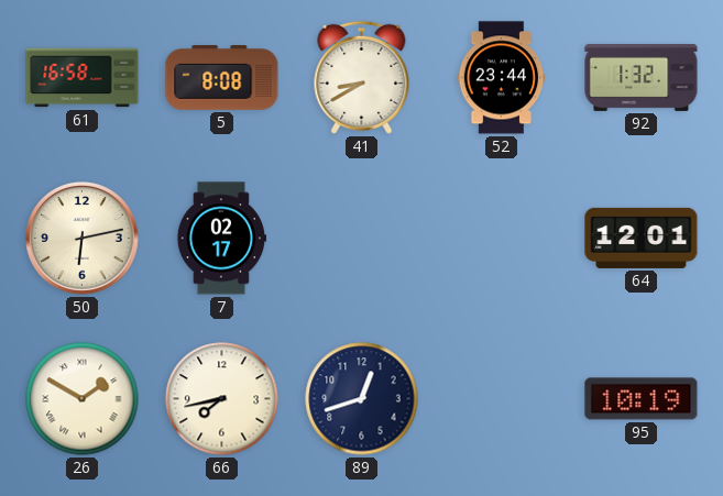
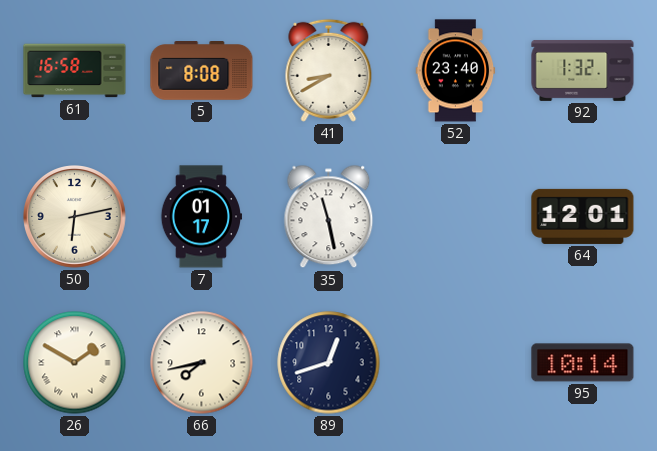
52: 23:44 -> 23:40
7: 02:17 -> 01:17
35: none -> 11:28
95: 10:19 -> 10:14
